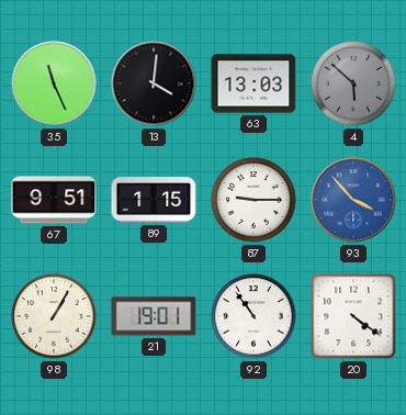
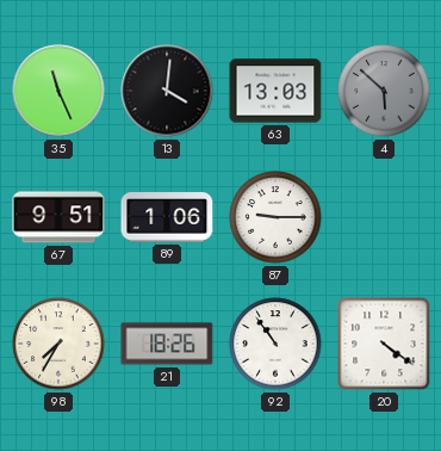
89: 1:15 -> 1:06
93: 3:53 -> none
98: 1:05 -> 7:35
21: 19:01 -> 18:26
